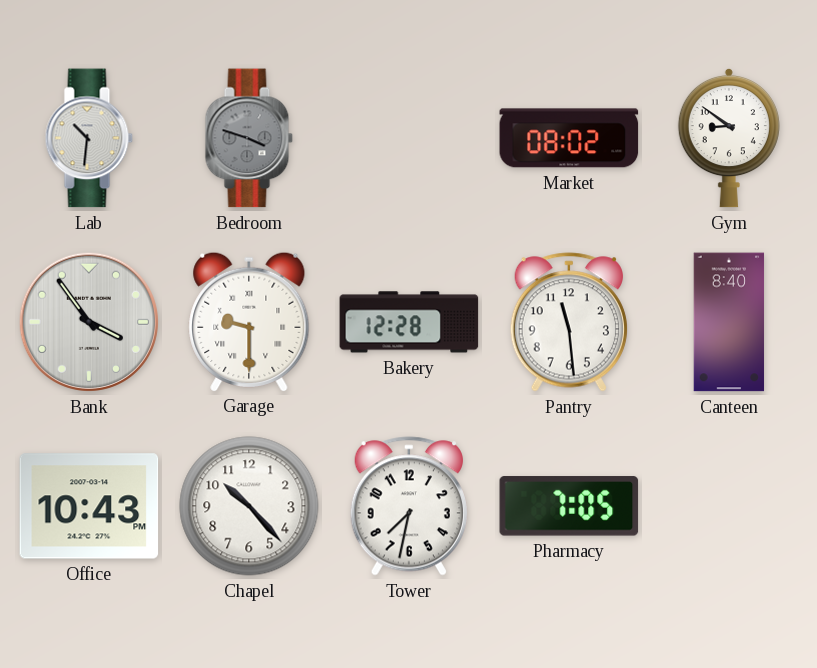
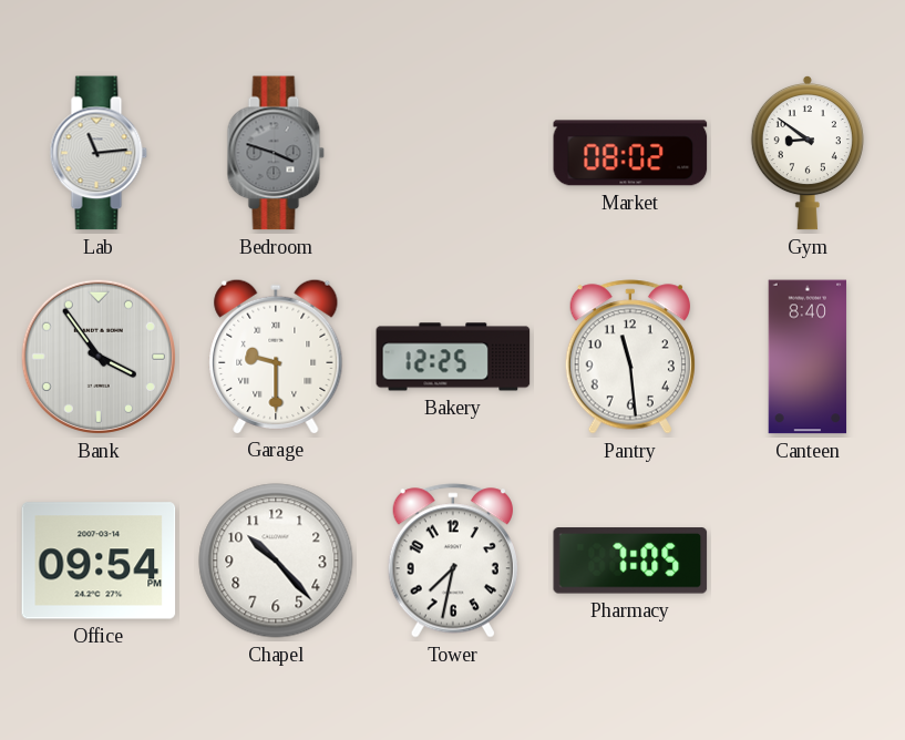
Lab: 10:31 -> 11:14
Bakery: 12:28 -> 12:25
Office: 10:43 -> 09:54
